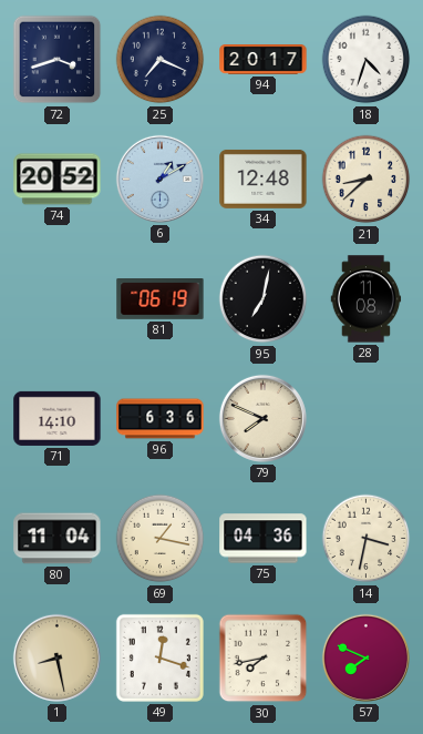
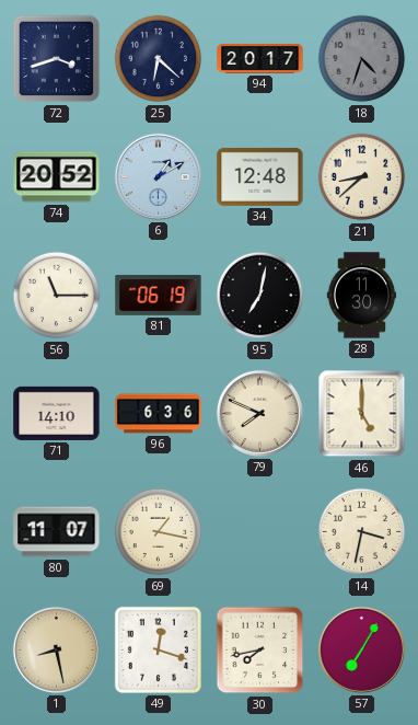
25: 7:19 -> 6:22
18 dial: white -> grey
56: none -> 11:15
28: 11:08 -> 11:30
46: none -> 5:00
80: 11:04 -> 11:07
75: 04:36 -> none
57: 7:49 -> 7:05
